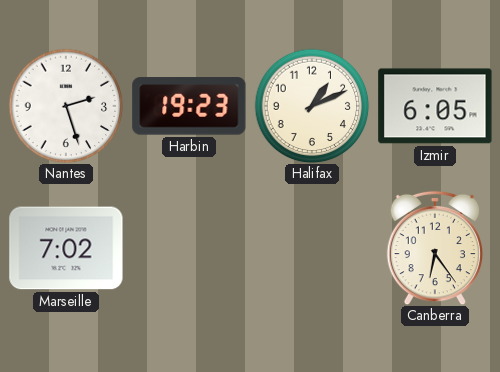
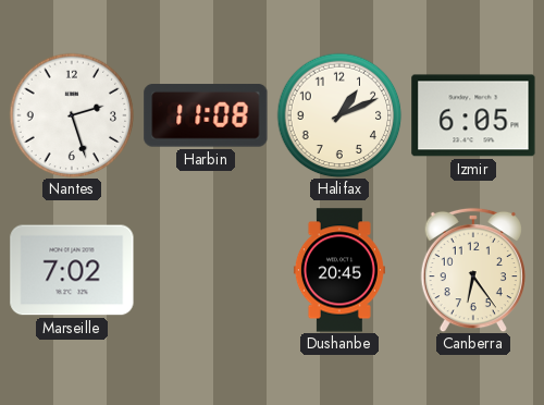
Harbin: 19:23 -> 11:08
Dushanbe: none -> 20:45
